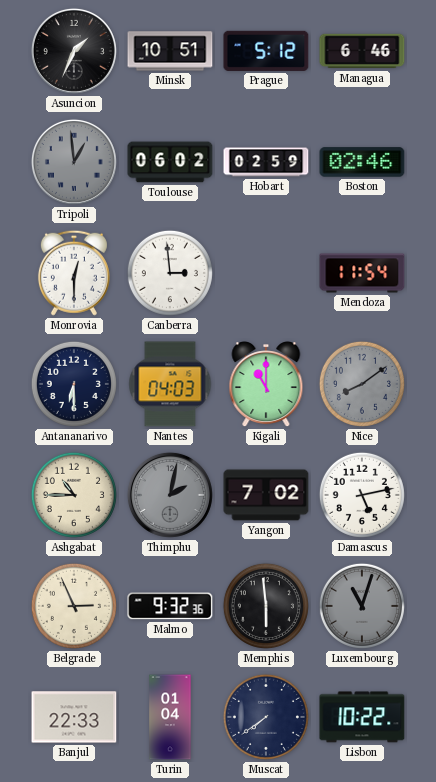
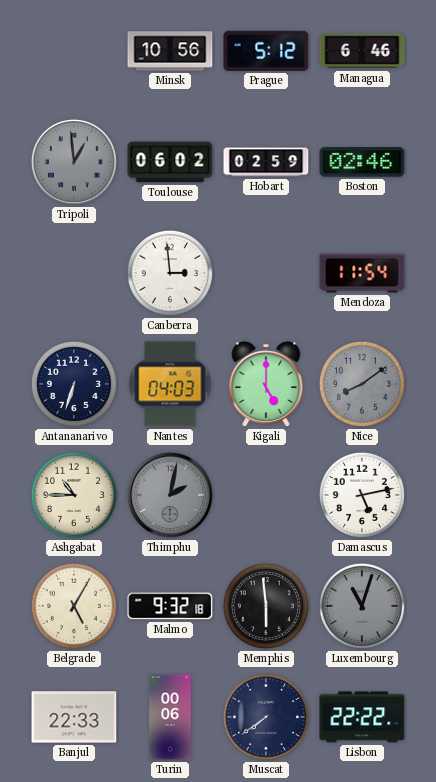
Asuncion: 1:34 -> none
Minsk: 10:51 -> 10:56
Monrovia: 12:30 -> none
Antananarivo: 6:30 -> 6:33
Kigali: 11:00 -> 5:00
Yangon: 7:02 -> none
Belgrade: 2:56 -> 5:05
Malmo: 9:32:36 -> 9:32:18
Turin: 01:04 -> 00:06
Lisbon: 10:22 -> 22:22
